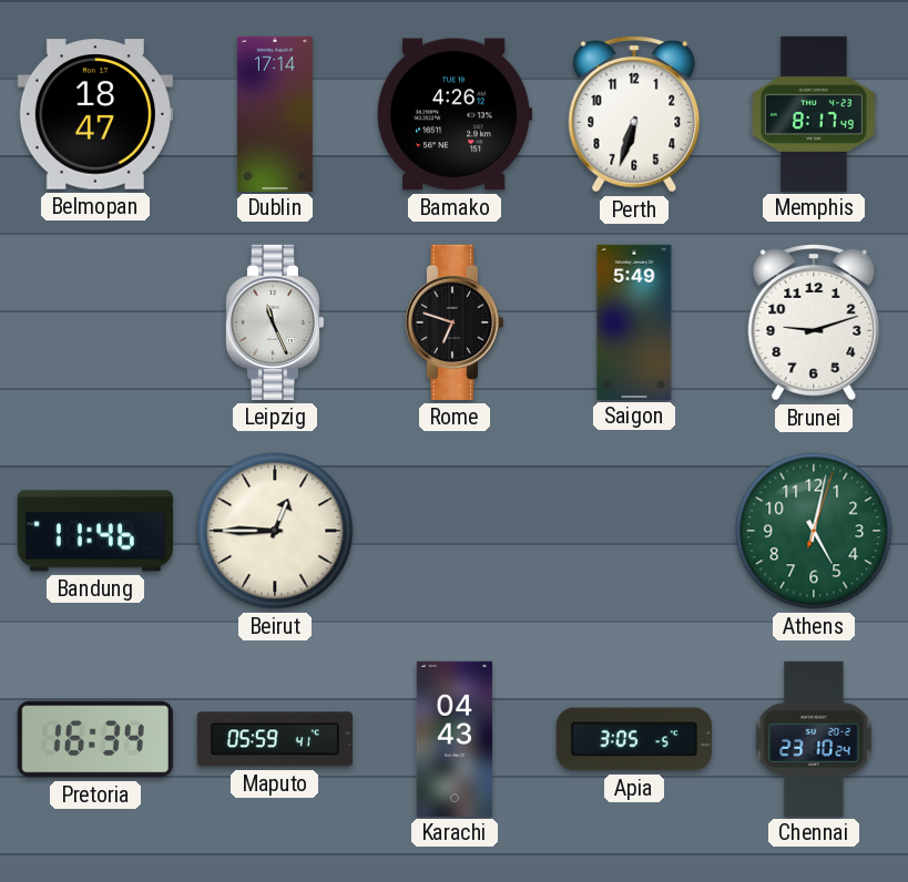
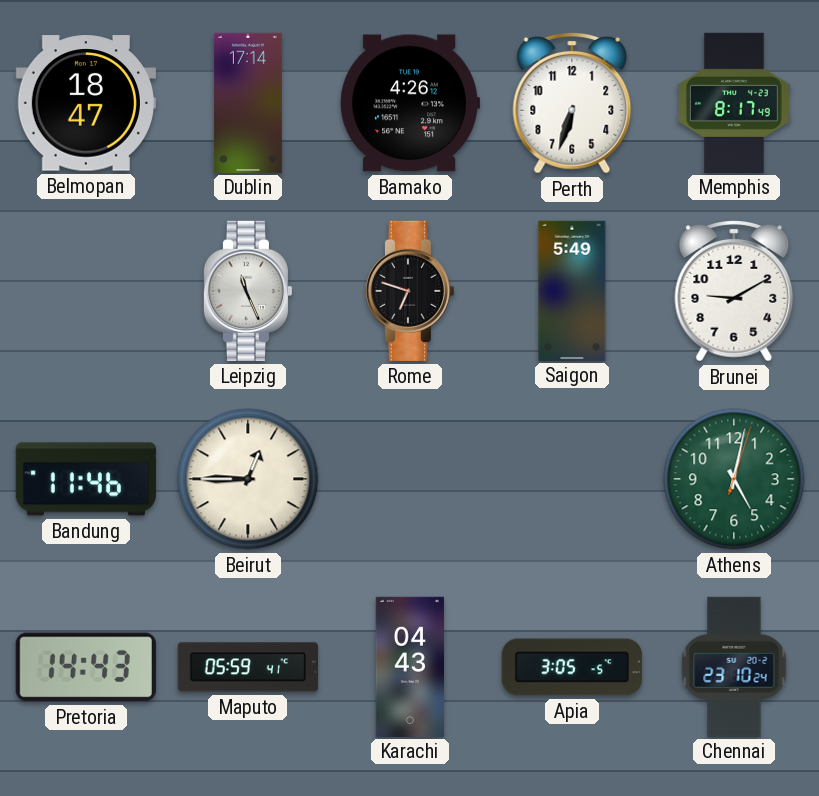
Brunei: 9:12 -> 9:10
Pretoria: 16:34 -> 14:43
